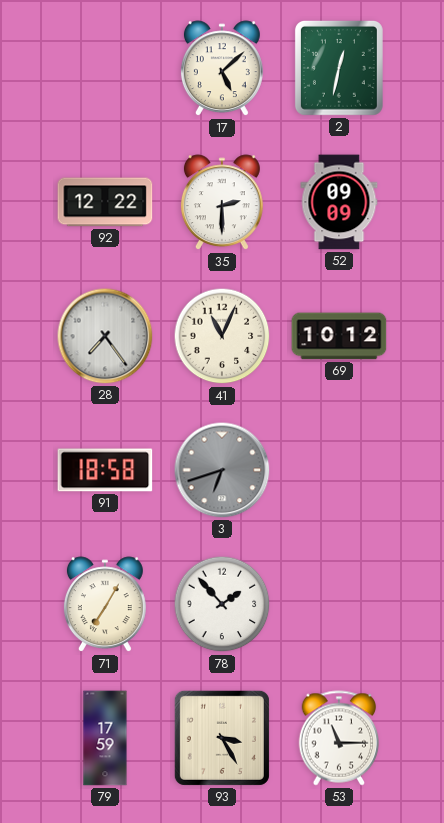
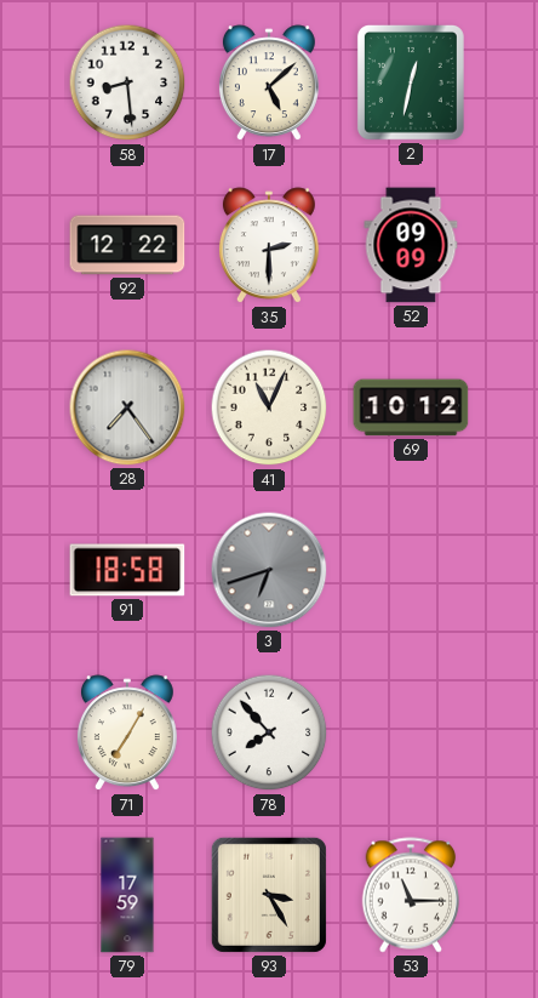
58: none -> 8:29
78: 1:53 -> 7:53
